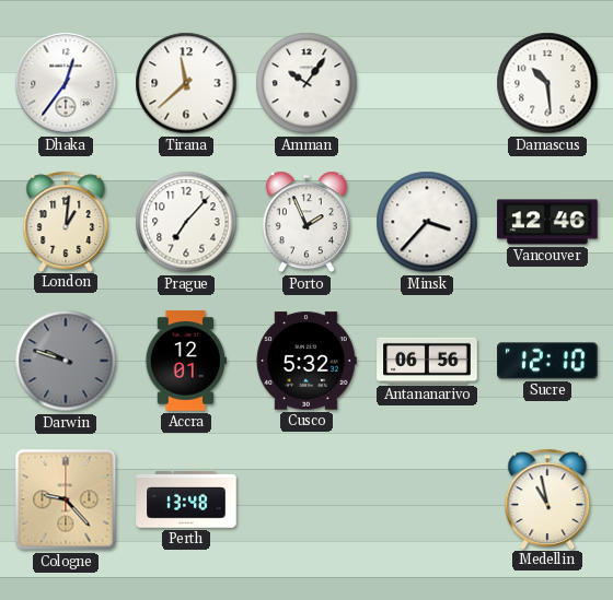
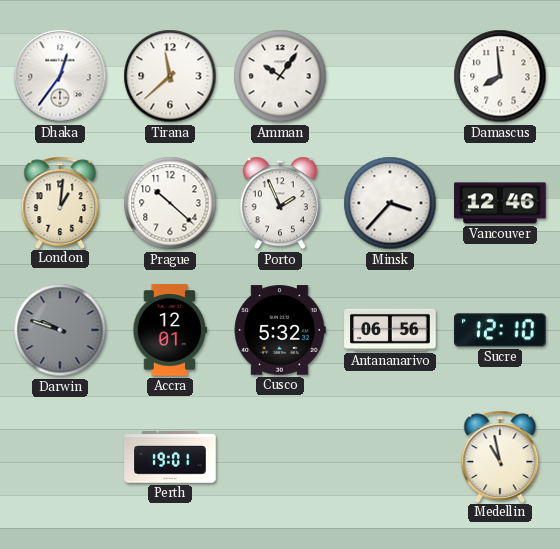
Damascus: 10:29 -> 7:59
Prague: 7:07 -> 10:22
Cologne: 9:23 -> none
Perth: 13:48 -> 19:01
